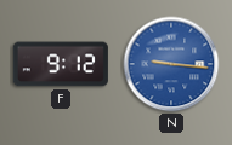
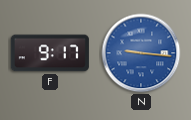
F: 9:12 -> 9:17
